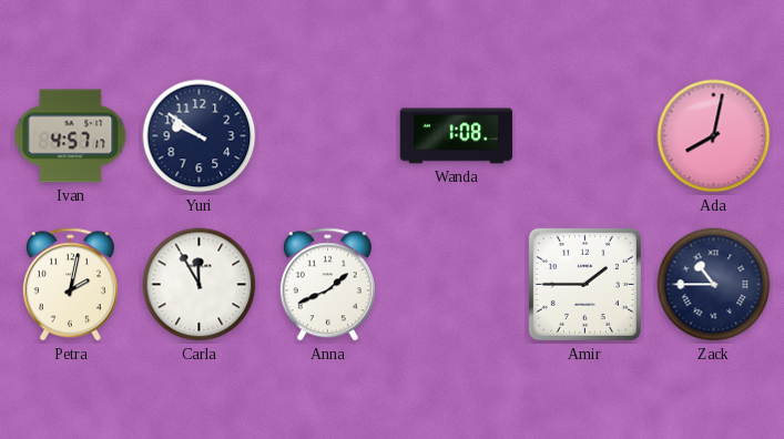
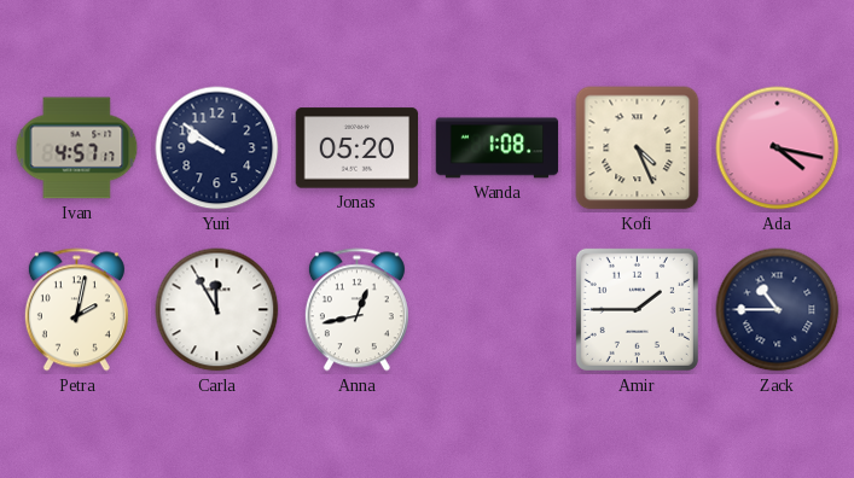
Jonas: none -> 05:20
Kofi: none -> 4:26
Ada: 8:02 -> 4:17
Anna: 1:41 -> 12:43
